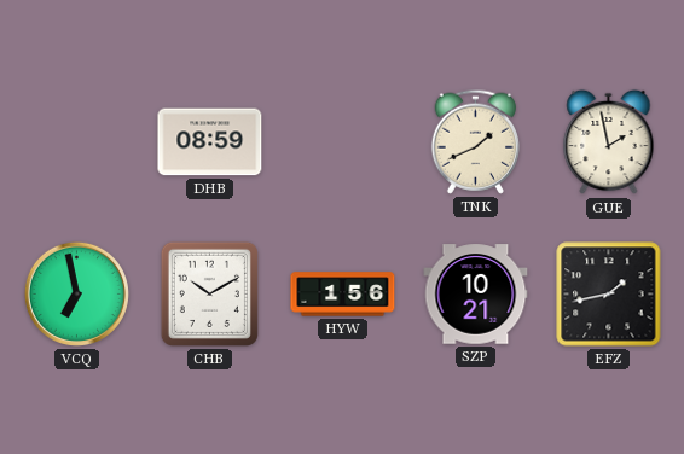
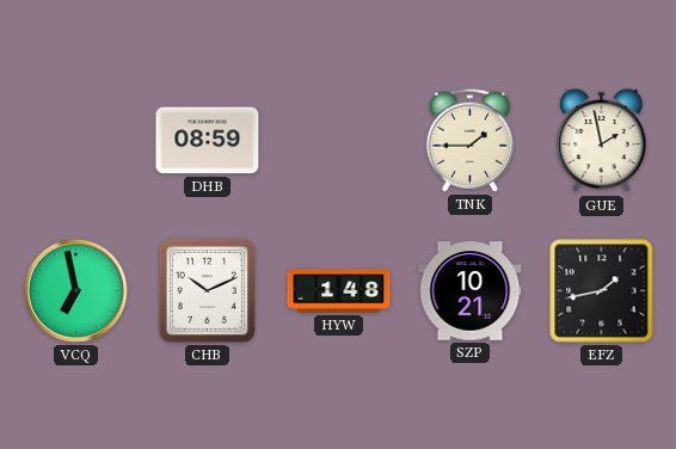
TNK: 1:41 -> 1:45
CHB: 10:10 -> 10:11
HYW: 1:56 -> 1:48
